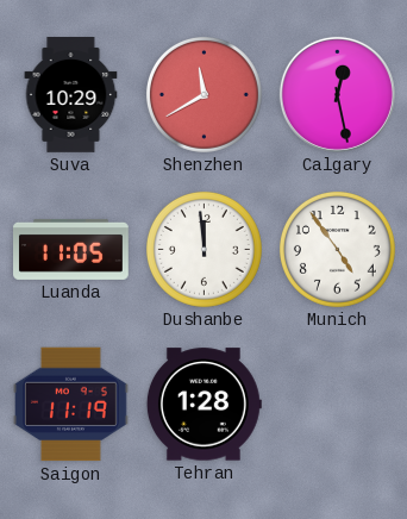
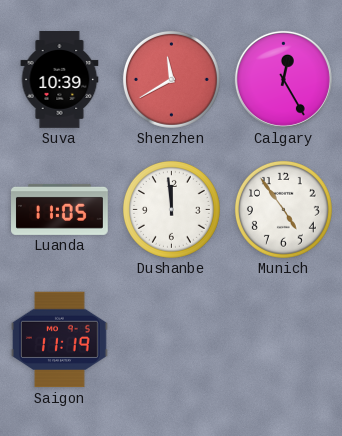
Suva: 10:29 -> 10:39
Calgary: 12:28 -> 12:25
Tehran: 1:28 -> none
